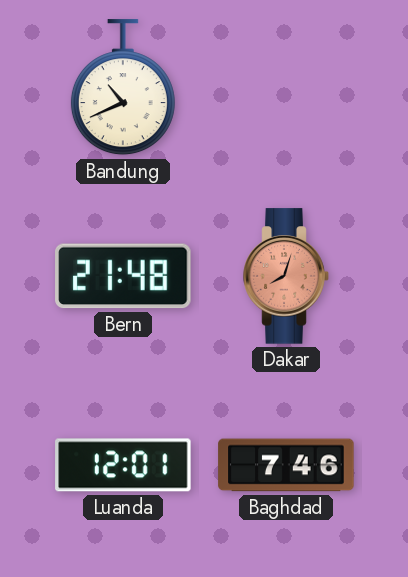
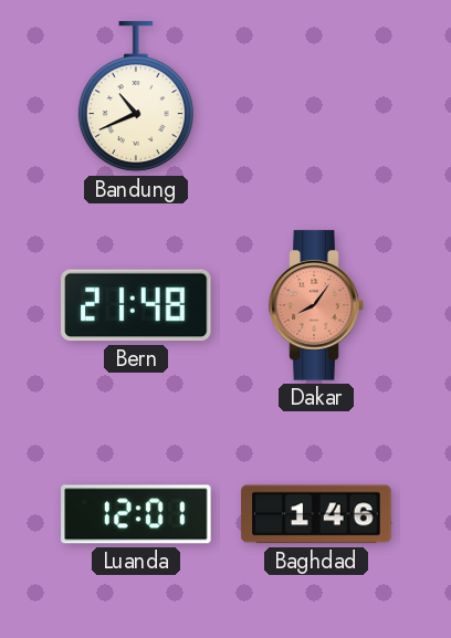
Dakar: 8:03 -> 8:06
Baghdad: 7:46 -> 1:46
